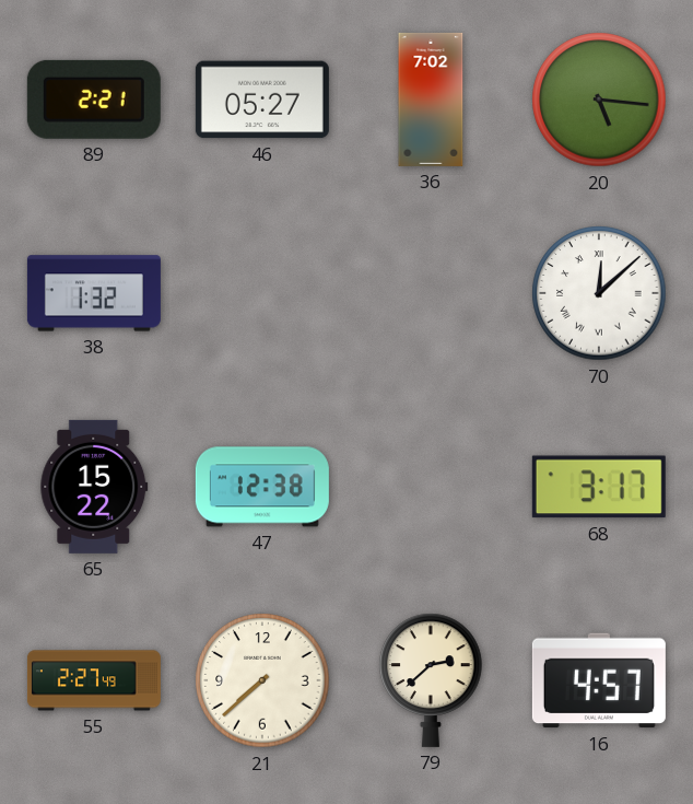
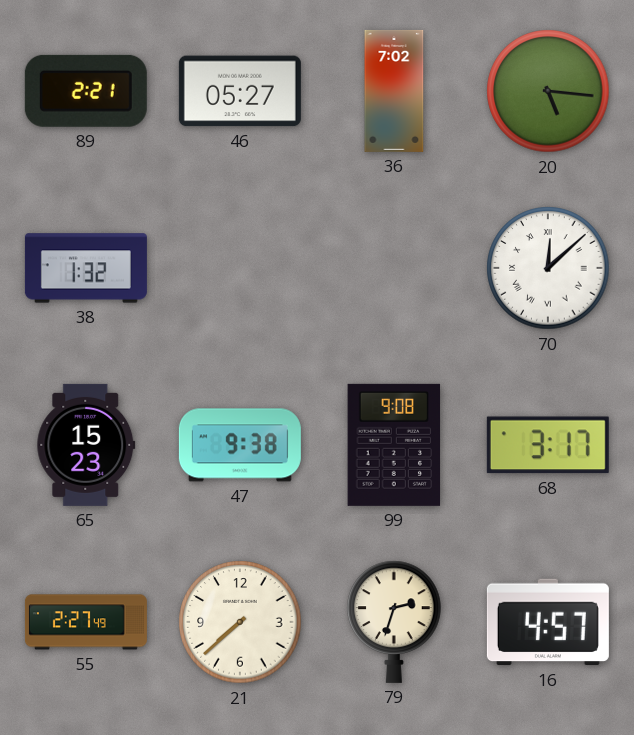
65: 15:22 -> 15:23
47: 12:38 -> 9:38
99: none -> 9:08
79: 2:38 -> 2:33
